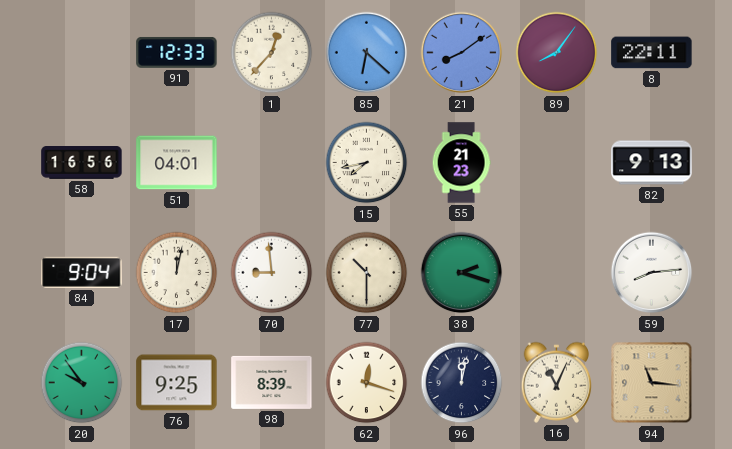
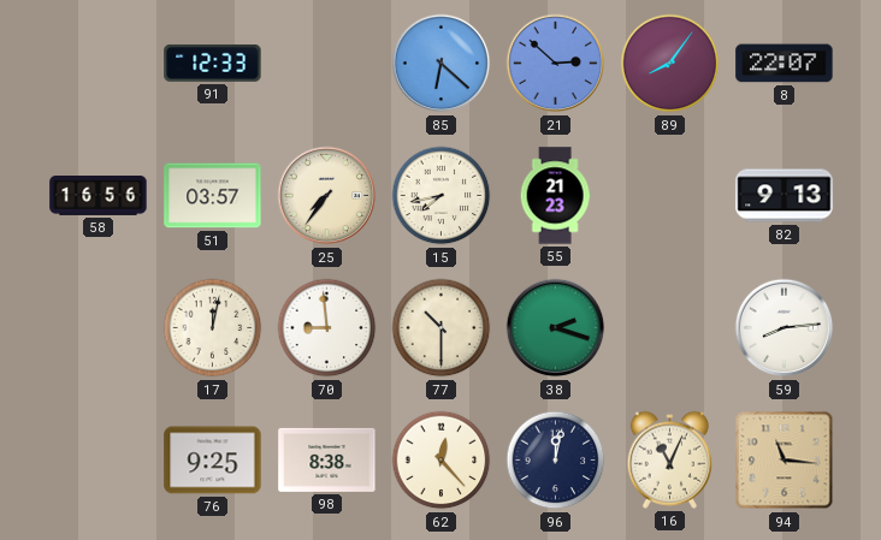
1: 12:37 -> none
21: 8:09 -> 2:52
8: 22:11 -> 22:07
51: 04:01 -> 03:57
25: none -> 7:36
84: 9:04 -> none
20: 9:54 -> none
98: 8:39 -> 8:38
62: 12:18 -> 12:23
